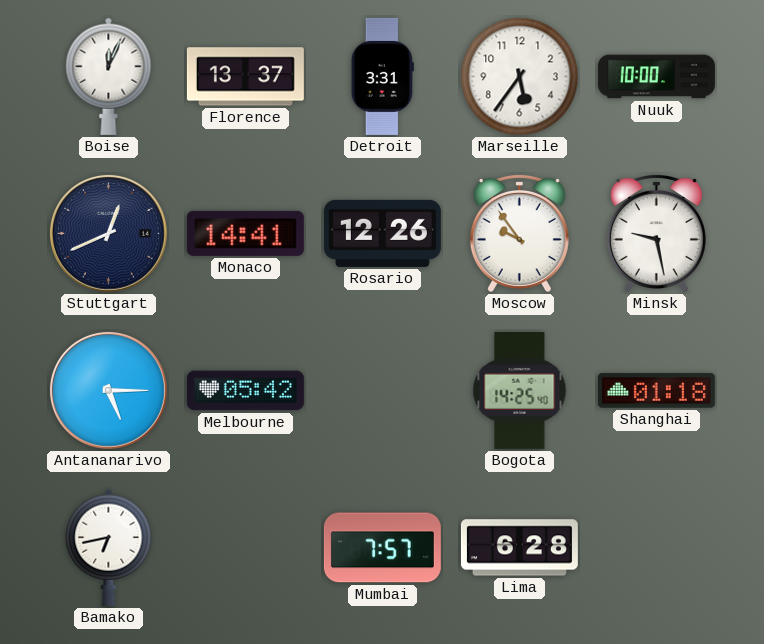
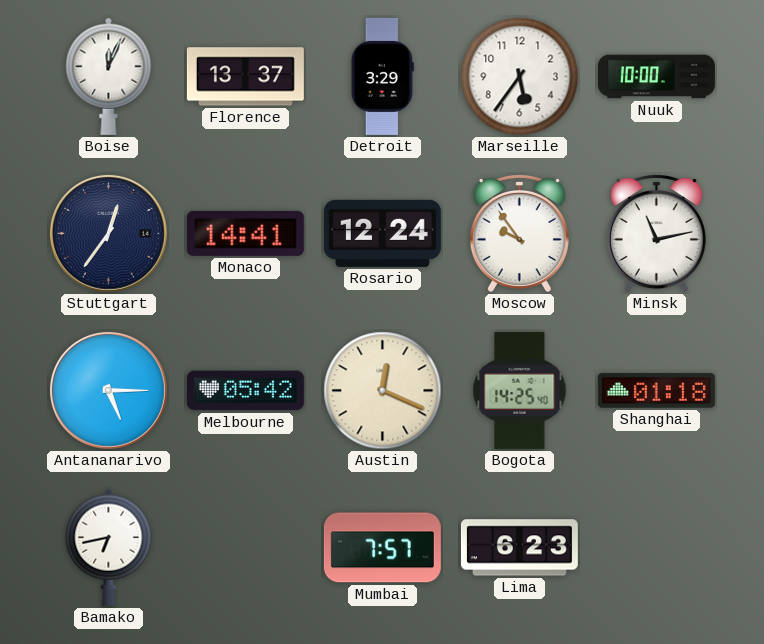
Detroit: 3:31 -> 3:29
Stuttgart: 12:41 -> 12:36
Rosario: 12:26 -> 12:24
Minsk: 9:28 -> 11:13
Austin: none -> 12:19
Lima: 6:28 -> 6:23
